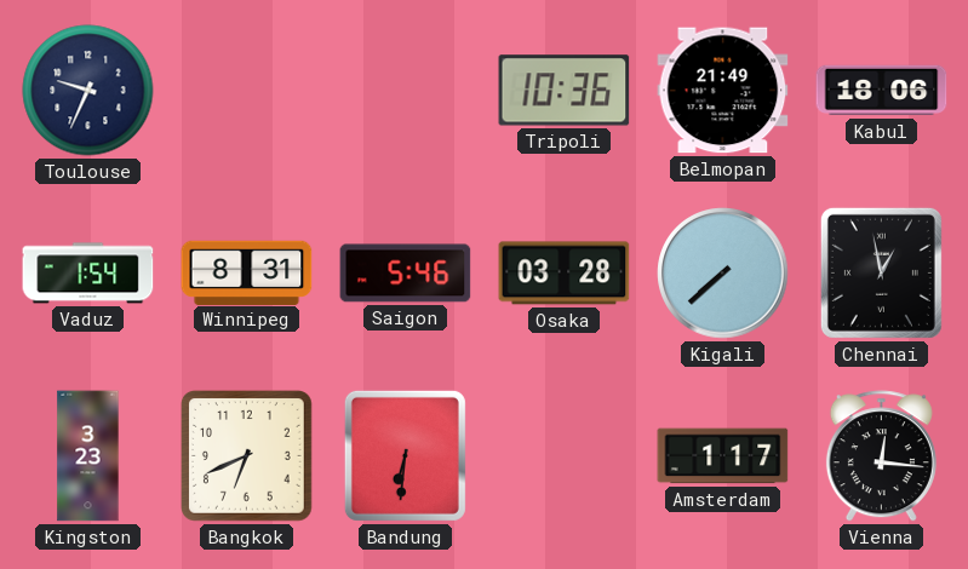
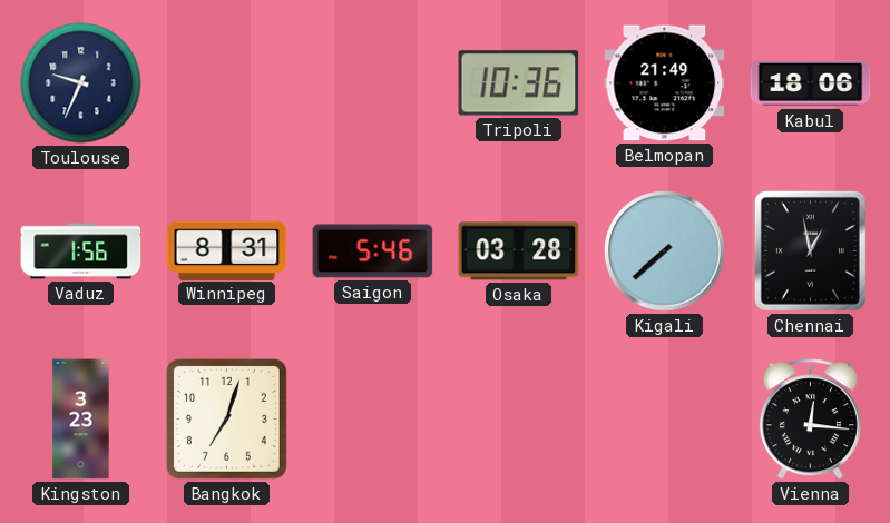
Vaduz: 1:54 -> 1:56
Bangkok: 6:41 -> 7:03
Bandung: 6:31 -> none
Amsterdam: 1:17 -> none
